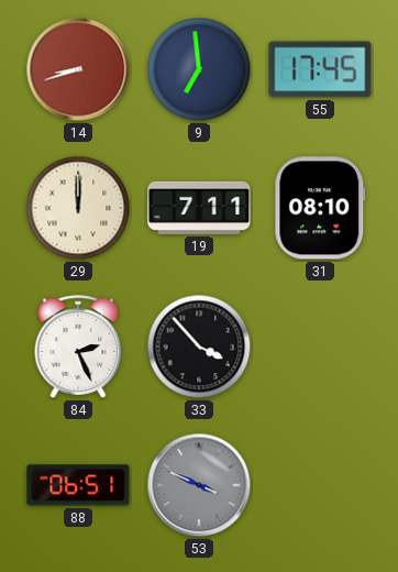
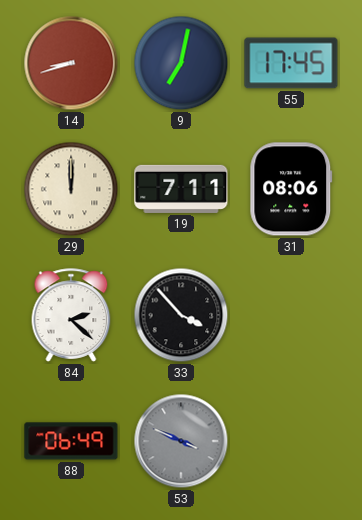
9: 6:59 -> 7:02
31: 08:10 -> 08:06
84: 2:26 -> 2:22
88: 06:51 -> 06:49
